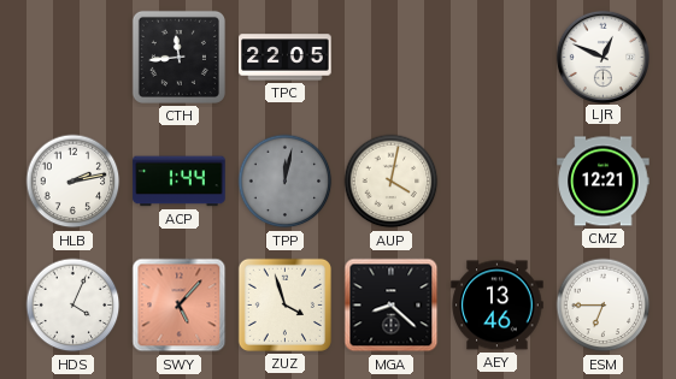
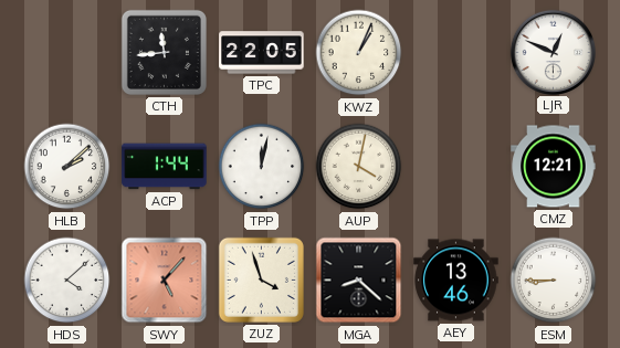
KWZ: none -> 1:04
HLB: 2:13 -> 2:08
TPP dial: grey -> white
HDS: 4:04 -> 4:08
ESM: 6:45 -> 8:45
